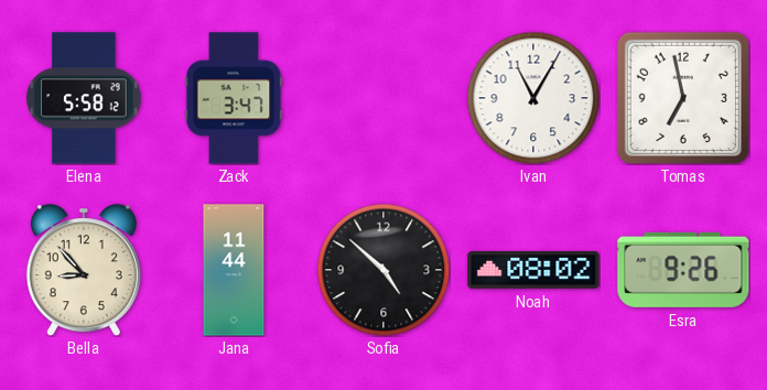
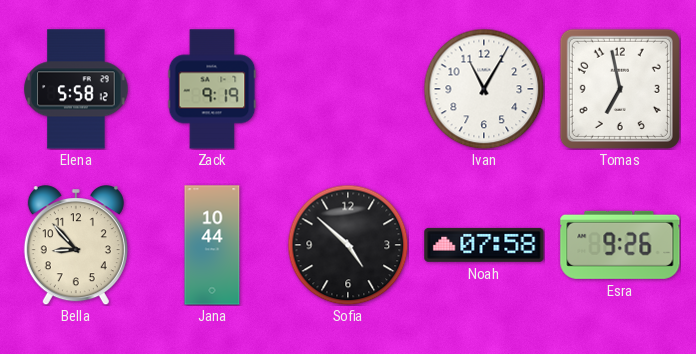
Zack: 3:47 -> 9:19
Jana: 11:44 -> 10:44
Noah: 08:02 -> 07:58
